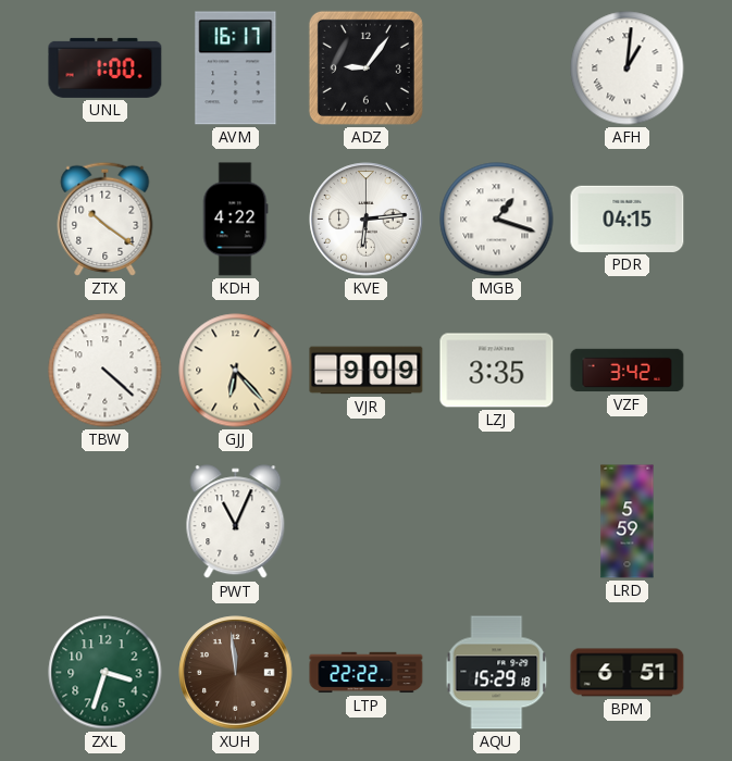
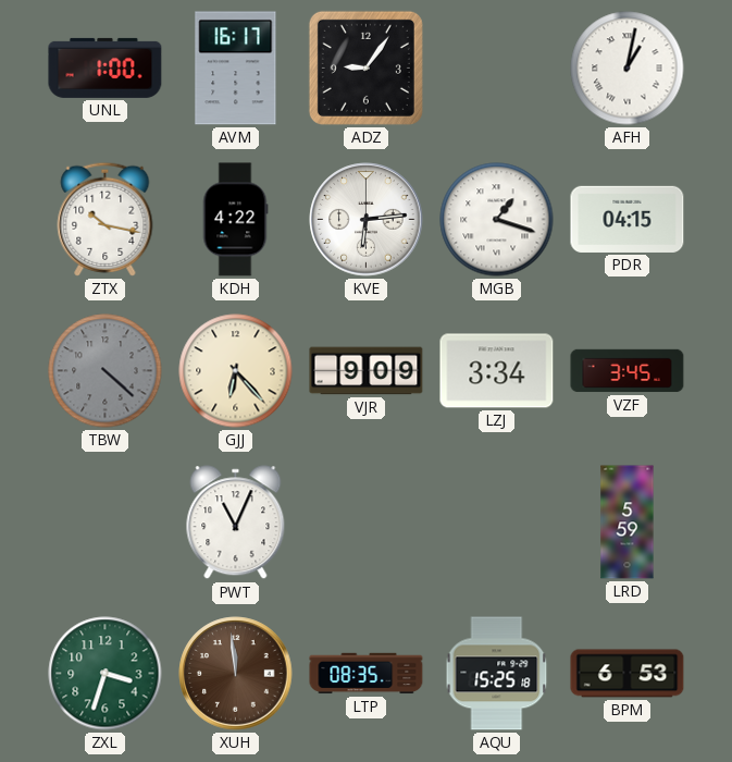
AFH: 1:01 -> 1:02
ZTX: 10:21 -> 10:17
TBW dial: white -> grey
LZJ: 3:35 -> 3:34
VZF: 3:42 -> 3:45
LTP: 22:22 -> 08:35
AQU: 15:29 -> 15:25
BPM: 6:51 -> 6:53
